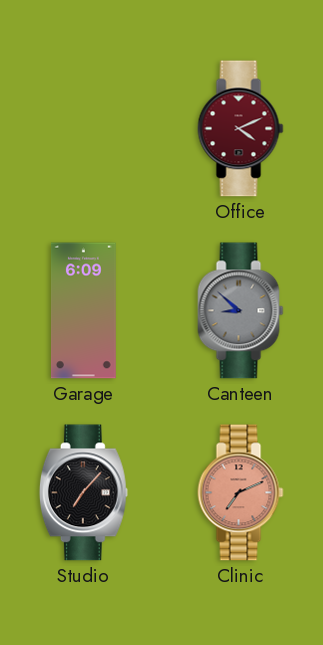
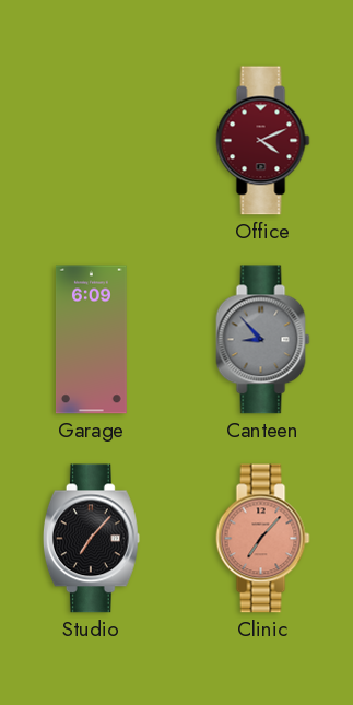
Canteen: 8:52 -> 8:53
Clinic: 7:11 -> 7:07
